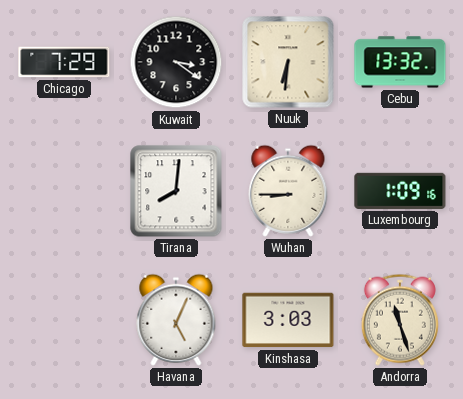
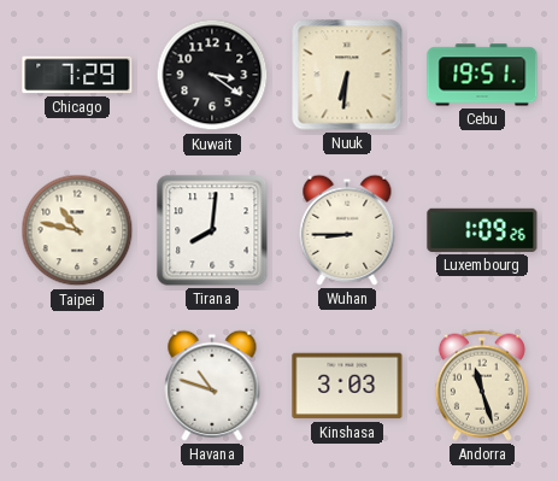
Cebu: 13:32 -> 19:51
Taipei: none -> 10:47
Luxembourg: 1:09:16 -> 1:09:26
Havana: 5:04 -> 10:48
